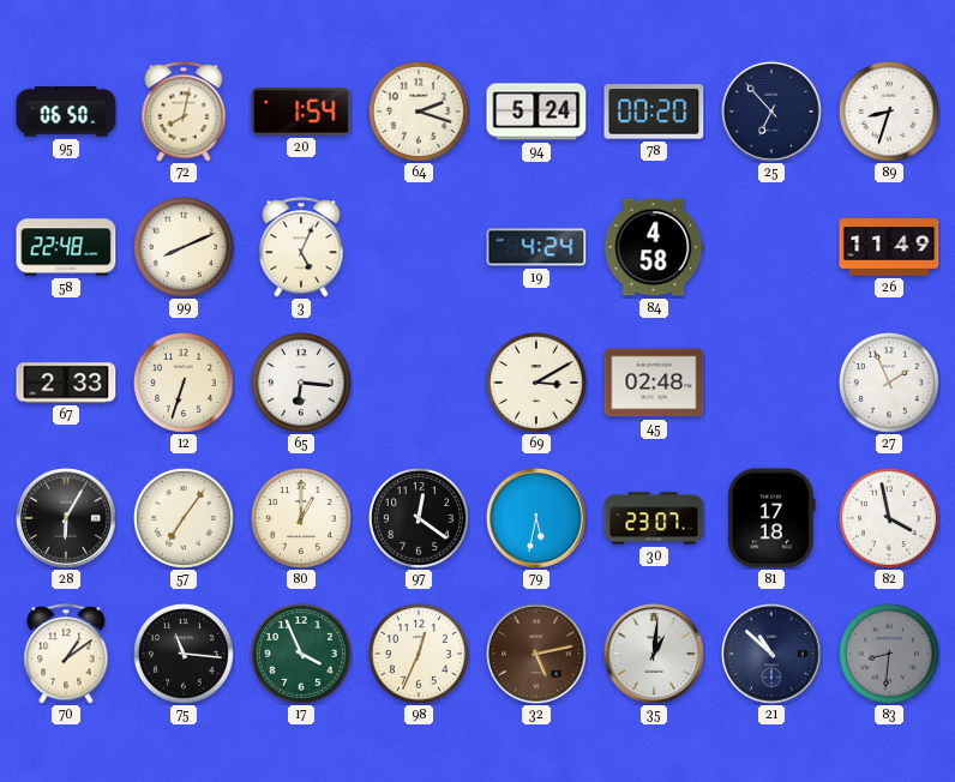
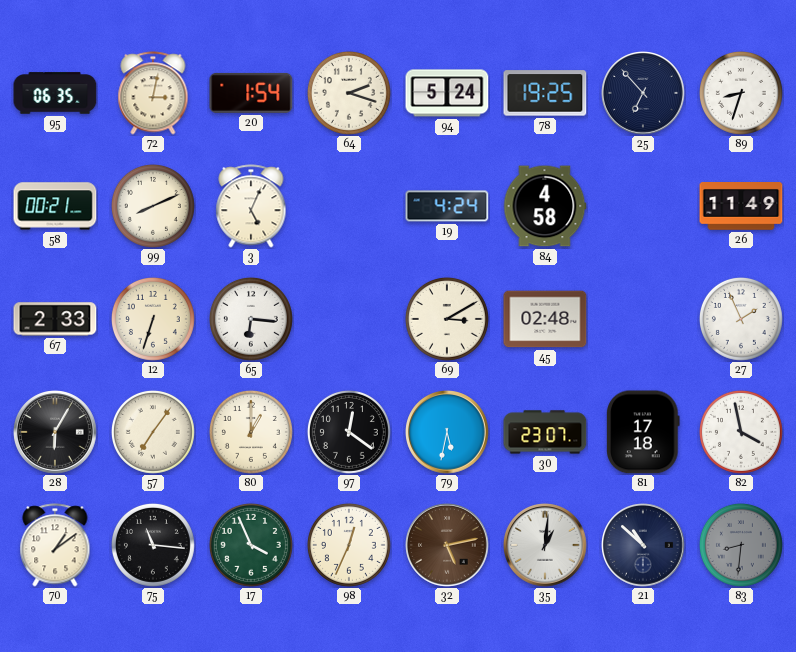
95: 06:50 -> 06:35
72: 8:02 -> 3:02
78: 00:20 -> 19:25
58: 22:48 -> 00:21
